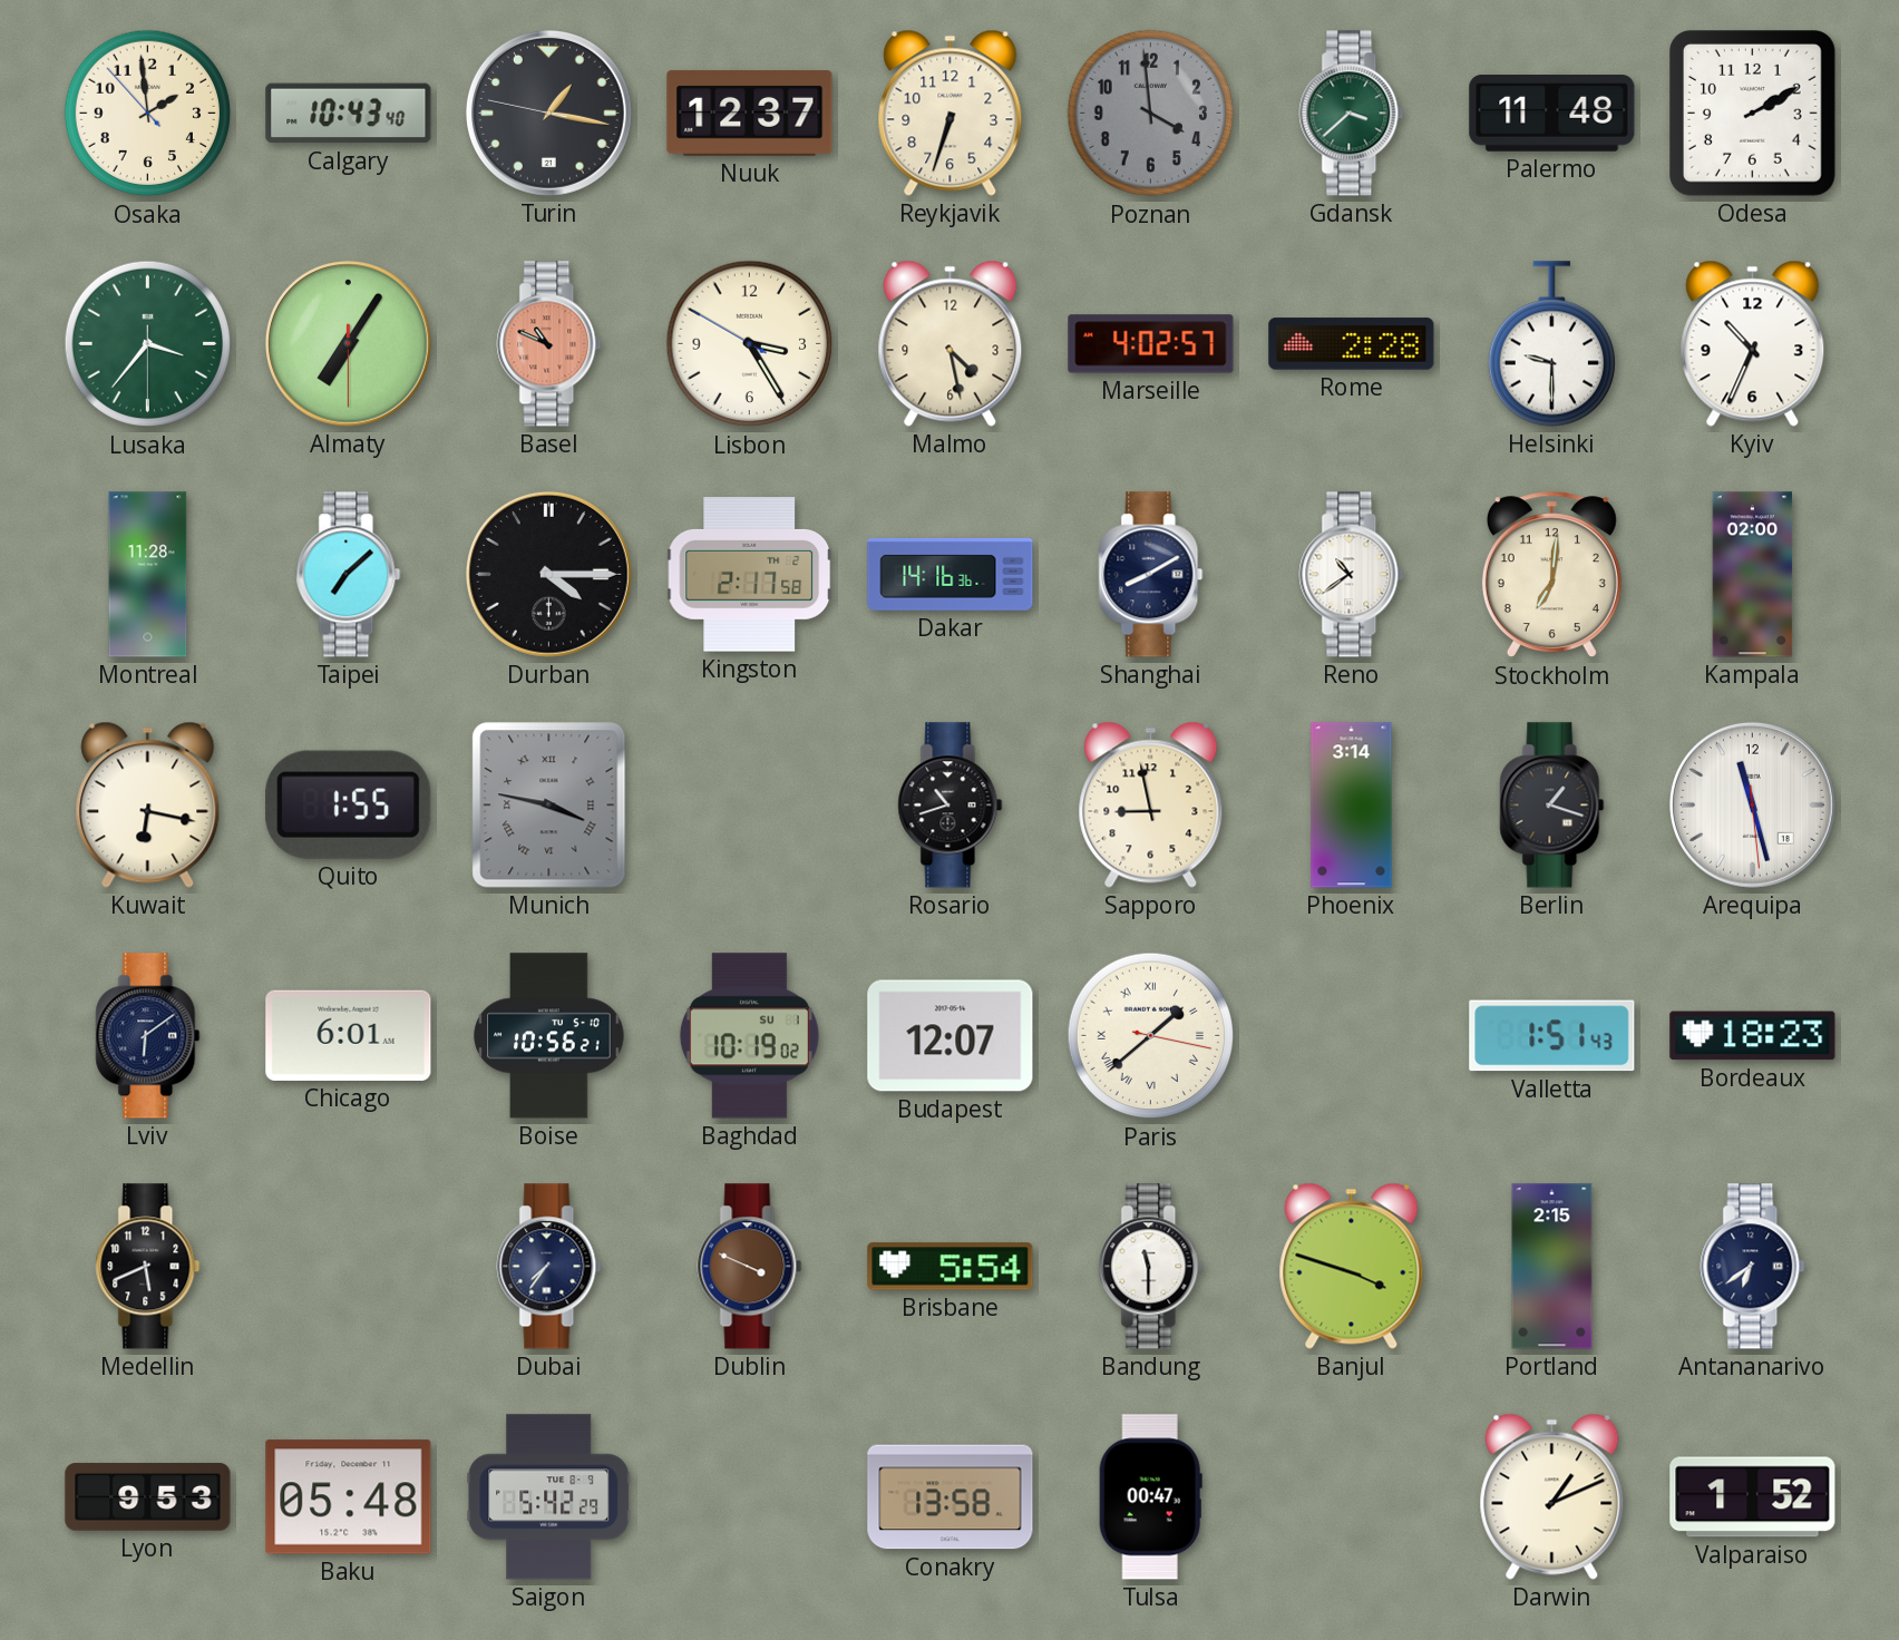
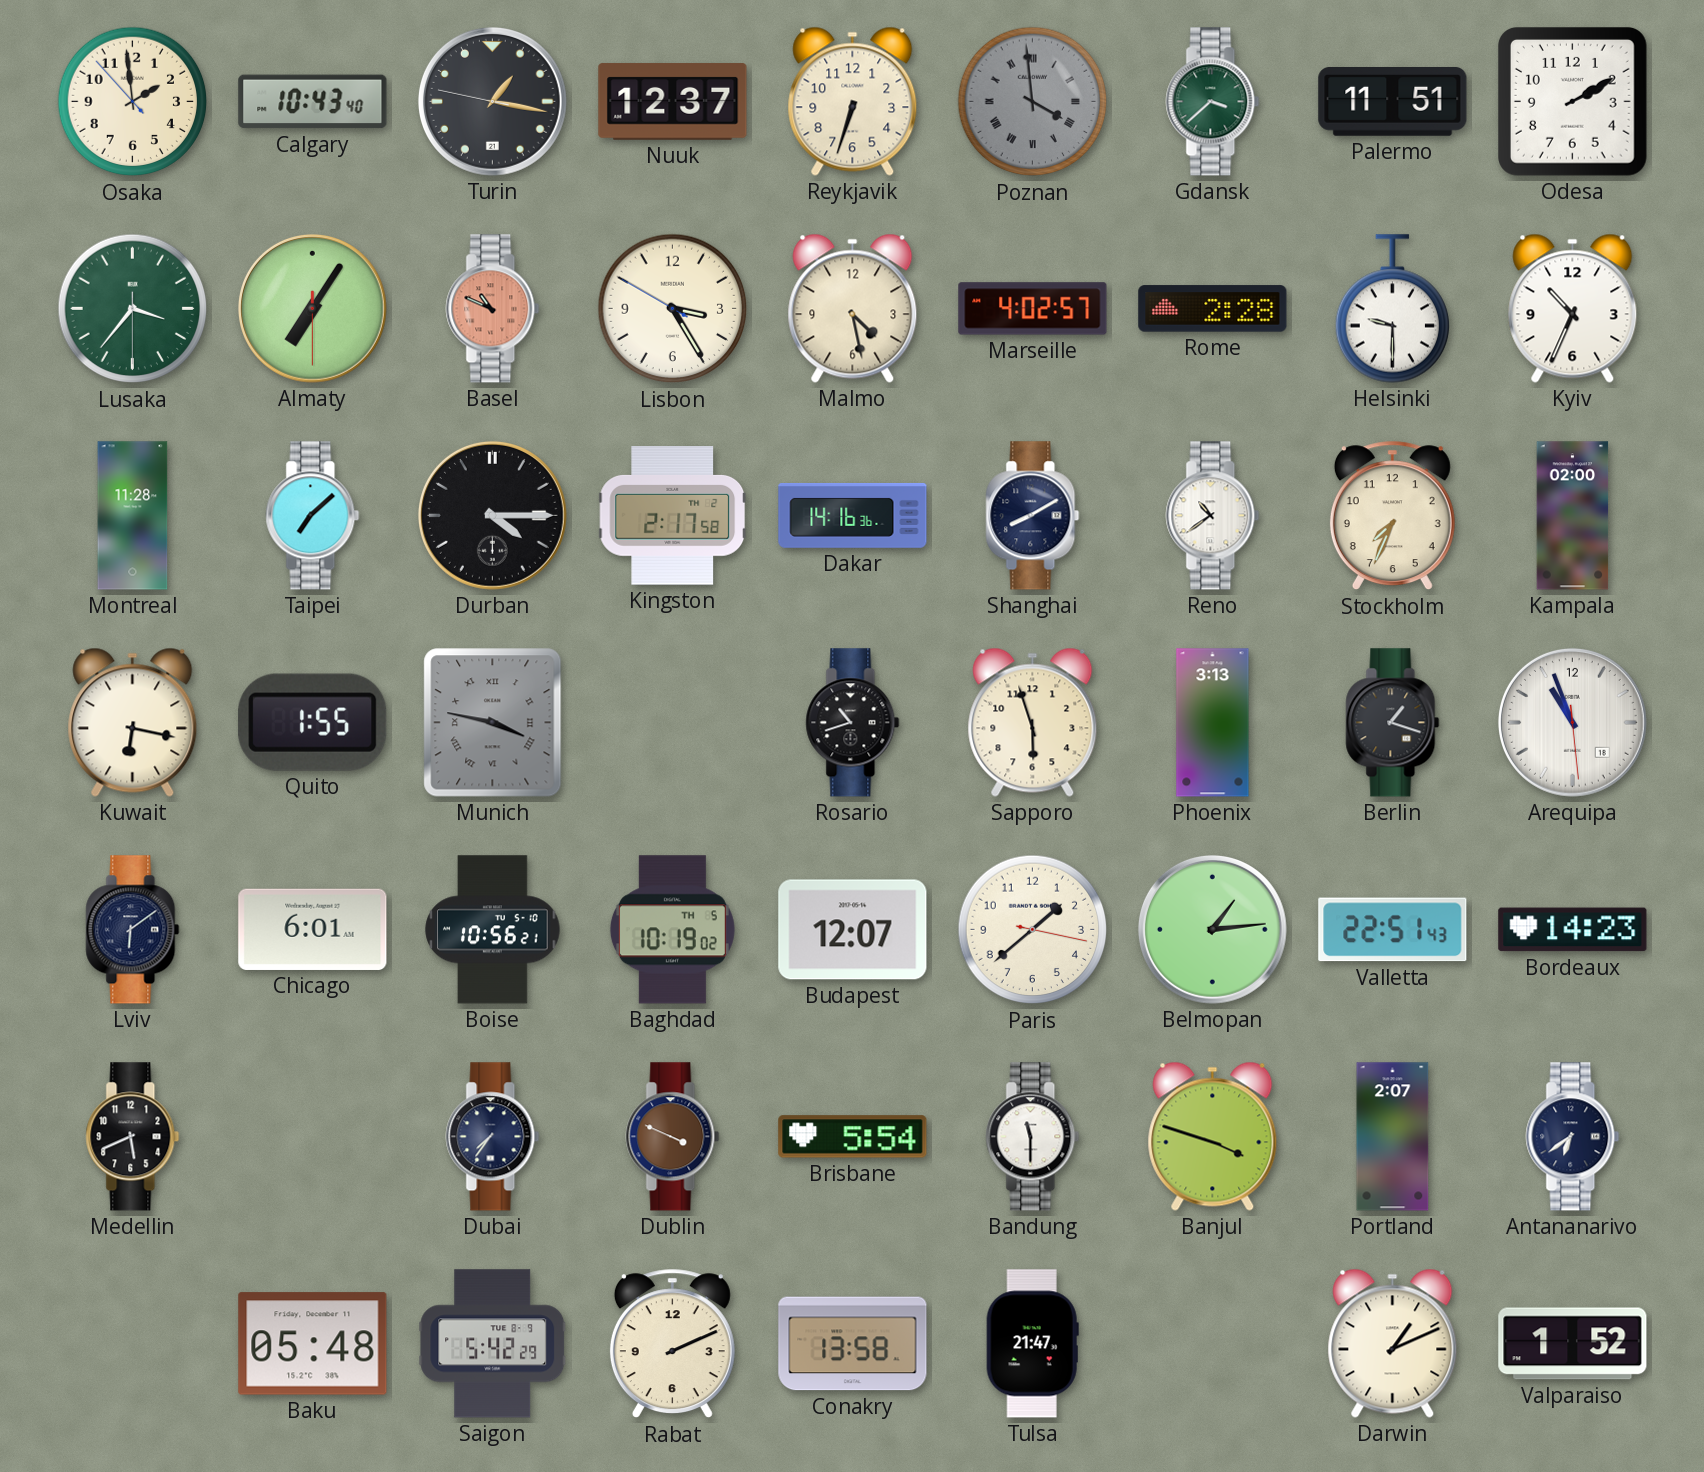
Poznan numerals: Arabic -> Roman
Palermo: 11:48 -> 11:51
Stockholm: 7:01 -> 7:34
Sapporo: 8:58 -> 5:57
Phoenix: 3:14 -> 3:13
Arequipa: 11:27 -> 10:56
Baghdad date: SU 1 -> TH 5
Paris numerals: Roman -> Arabic
Belmopan: none -> 1:14
Valletta: 1:51 -> 22:51
Bordeaux: 18:23 -> 14:23
Portland: 2:15 -> 2:07
Lyon: 9:53 -> none
Rabat: none -> 2:11
Tulsa: 00:47 -> 21:47
